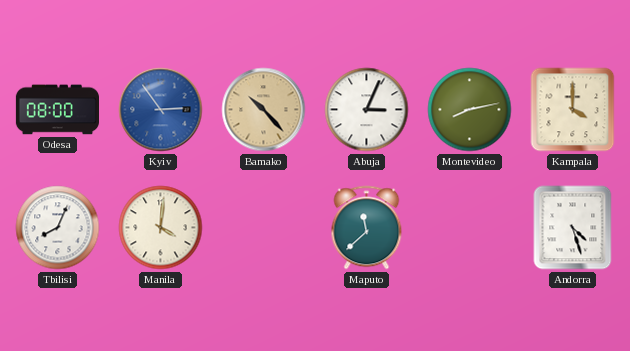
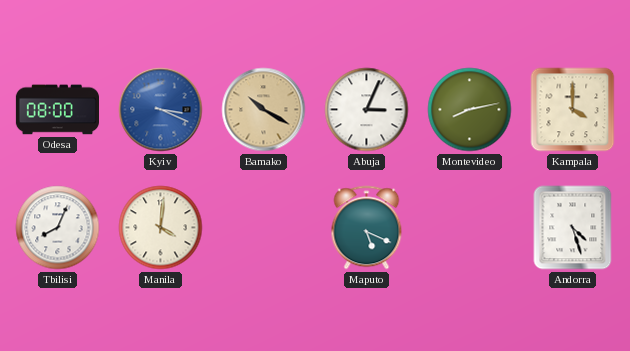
Kyiv: 2:54 -> 3:19
Bamako: 10:23 -> 10:20
Maputo: 11:38 -> 5:19
